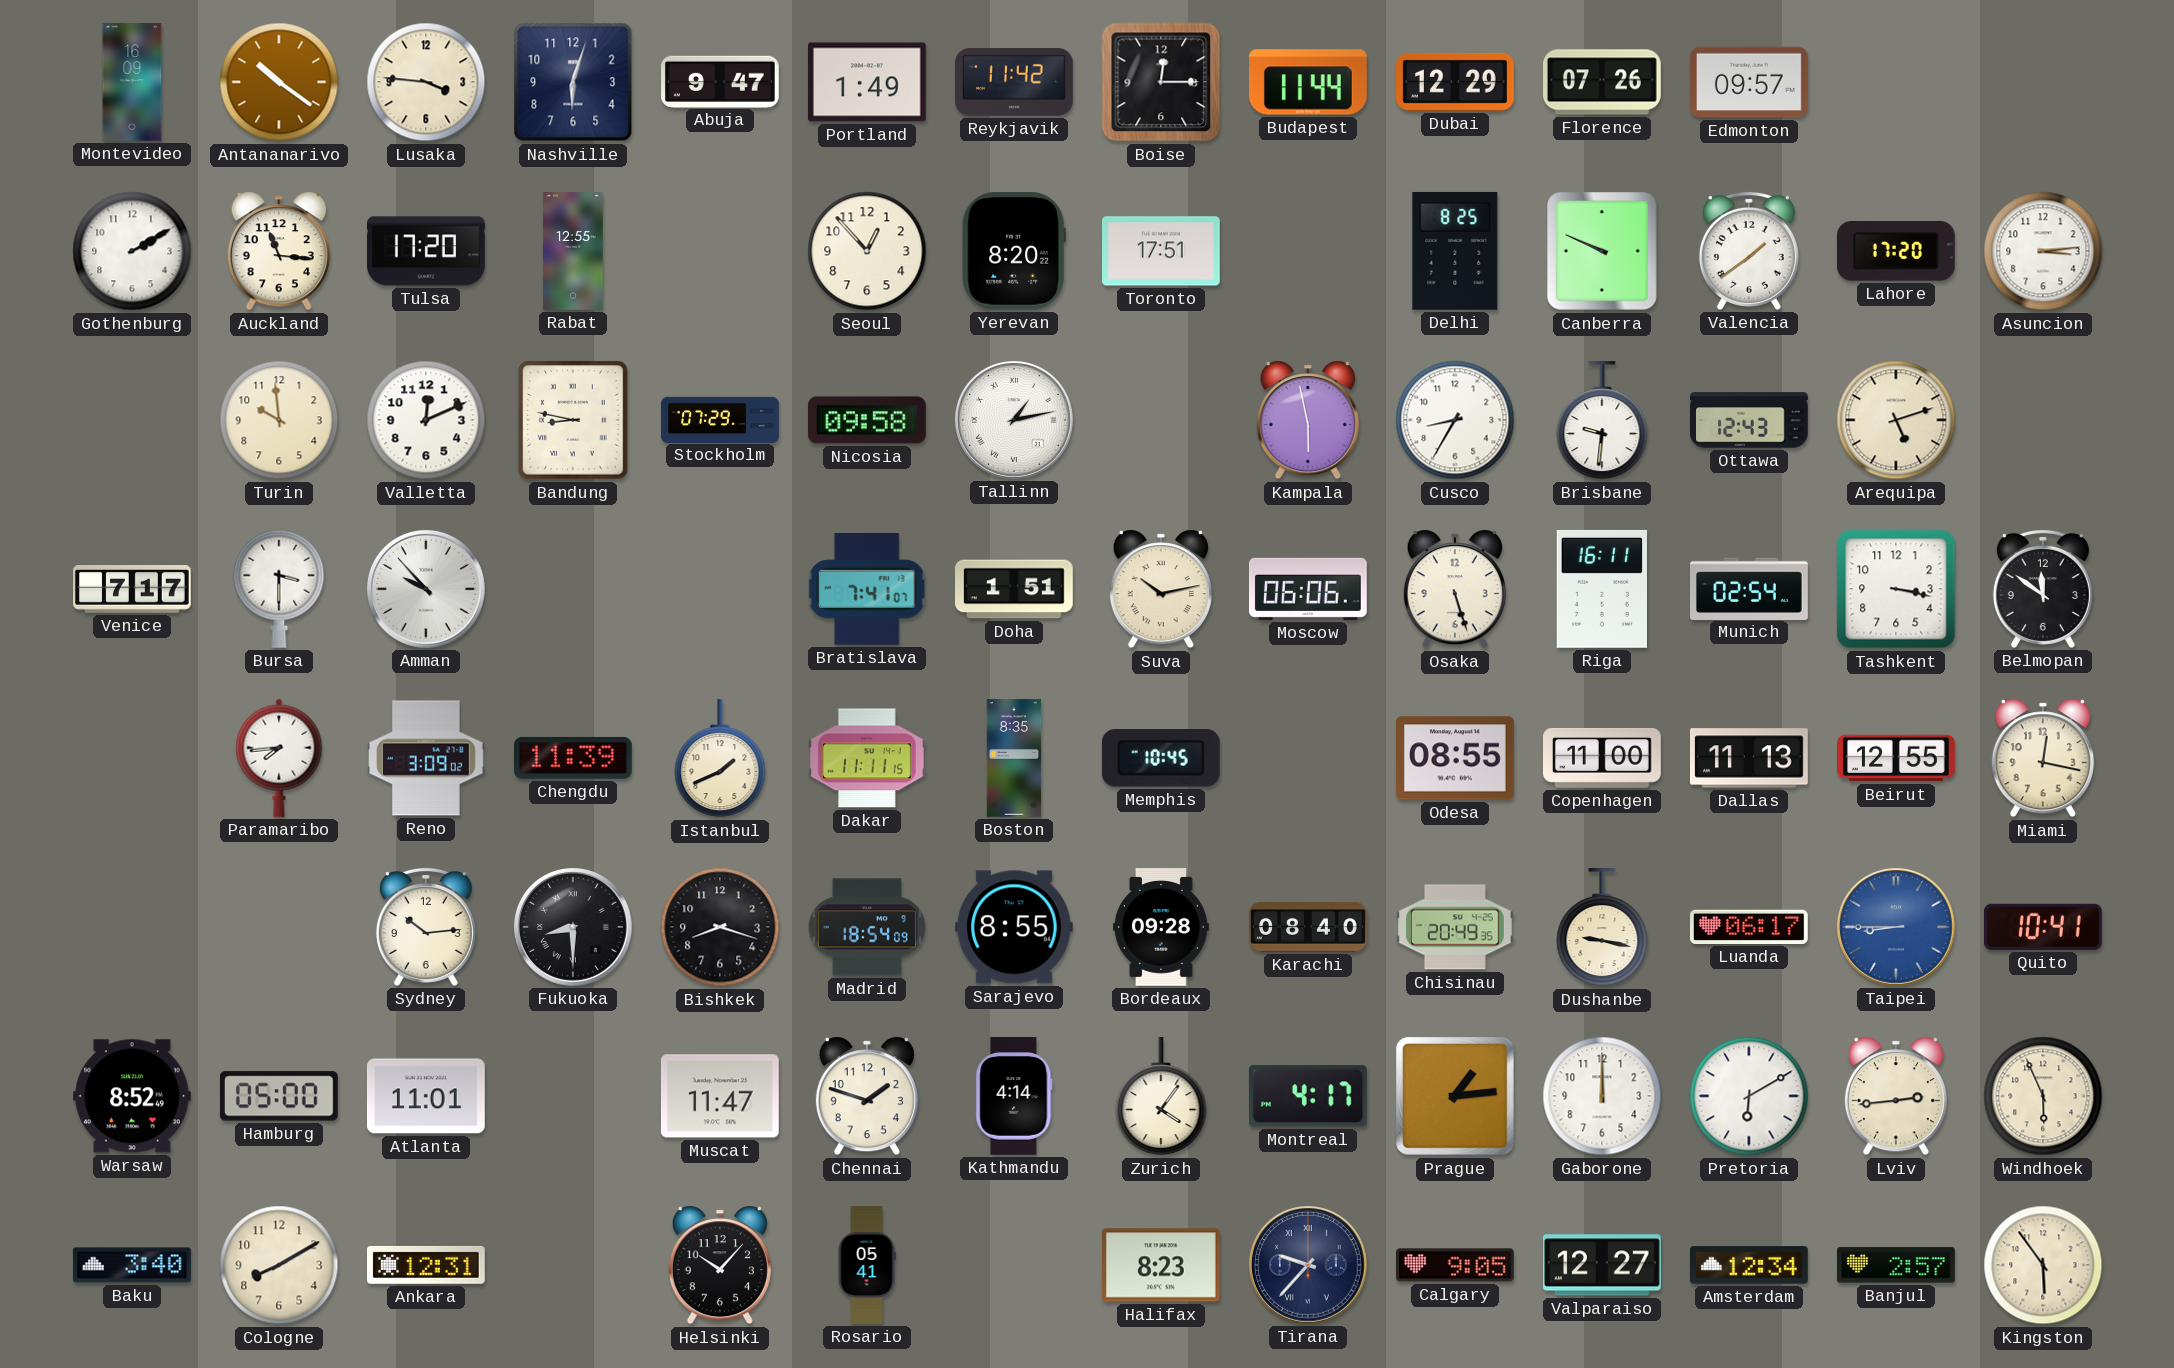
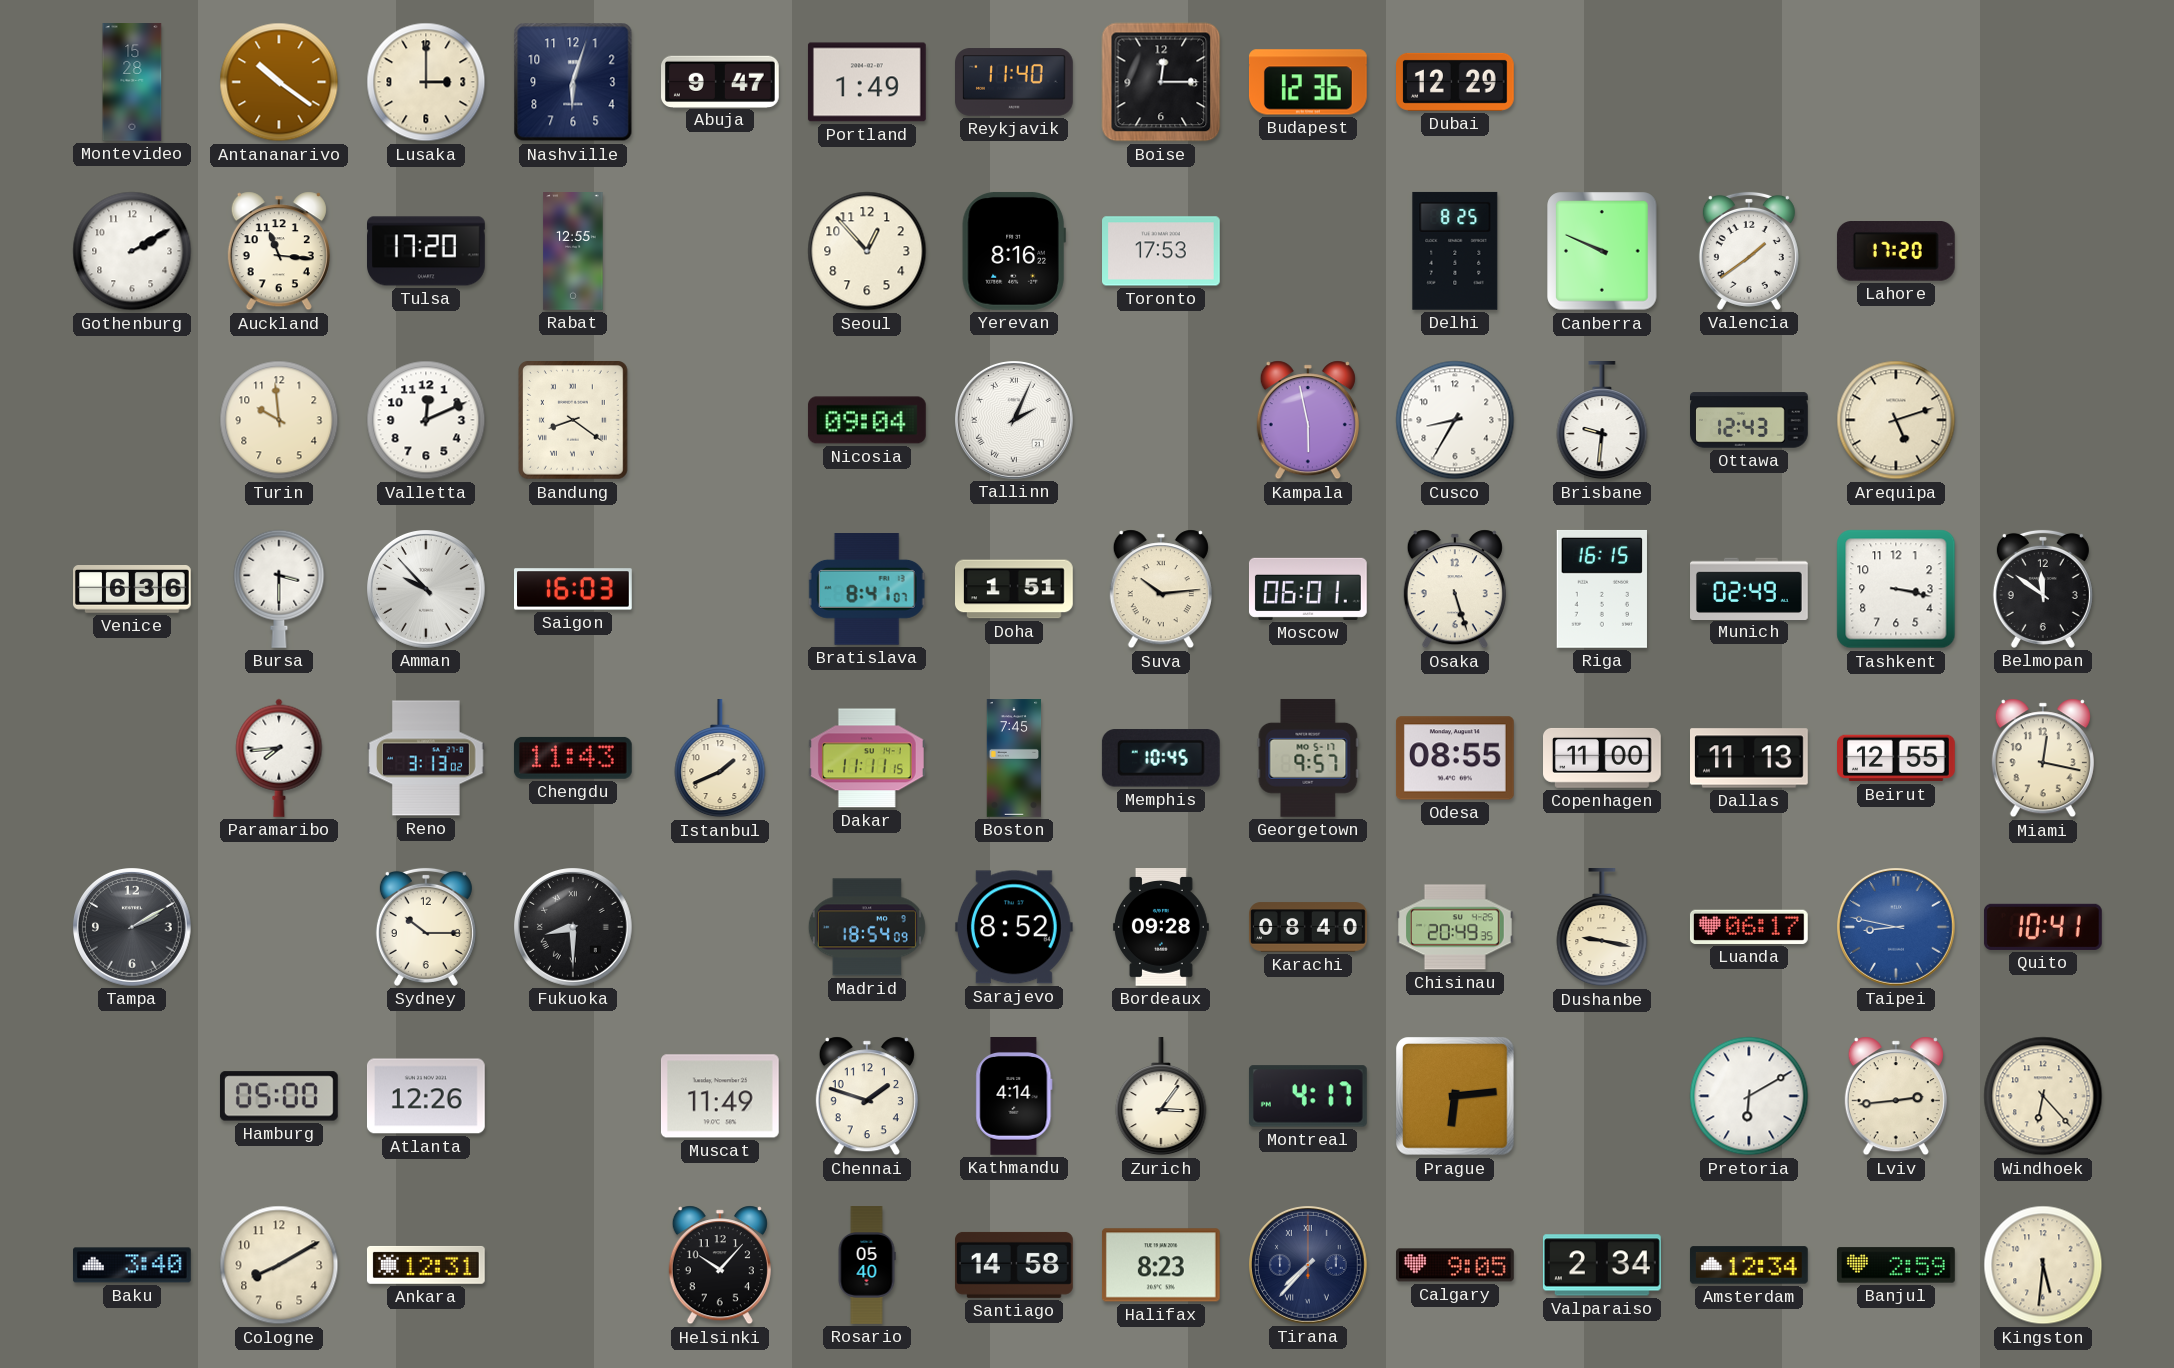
Montevideo: 16:09 -> 15:28
Lusaka: 3:46 -> 3:00
Reykjavik: 11:42 -> 11:40
Budapest: 11:44 -> 12:36
Florence: 07:26 -> none
Edmonton: 09:57 -> none
Yerevan: 8:20 -> 8:16
Toronto: 17:51 -> 17:53
Asuncion: 3:14 -> none
Bandung: 8:47 -> 8:21
Stockholm: 07:29 -> none
Nicosia: 09:58 -> 09:04
Tallinn: 1:13 -> 2:04
Venice: 7:17 -> 6:36
Saigon: none -> 16:03
Bratislava: 7:41 -> 8:41
Suva: 10:13 -> 10:14
Moscow: 06:06 -> 06:01
Riga: 16:11 -> 16:15
Munich: 02:54 -> 02:49
Reno: 3:09 -> 3:13
Chengdu: 11:39 -> 11:43
Boston: 8:35 -> 7:45
Georgetown: none -> 9:57
Tampa: none -> 2:10
Sydney: 10:14 -> 10:15
Bishkek: 8:18 -> none
Sarajevo: 8:55 -> 8:52
Taipei: 8:45 -> 8:47
Warsaw: 8:52 -> none
Atlanta: 11:01 -> 12:26
Muscat: 11:47 -> 11:49
Zurich: 4:06 -> 3:06
Prague: 1:14 -> 6:14
Gaborone: 12:00 -> none
Windhoek: 5:56 -> 6:23
Rosario: 05:41 -> 05:40
Santiago: none -> 14:58
Tirana: 9:37 -> 7:37
Valparaiso: 12:27 -> 2:34
Banjul: 2:57 -> 2:59
Kingston: 5:54 -> 5:31
